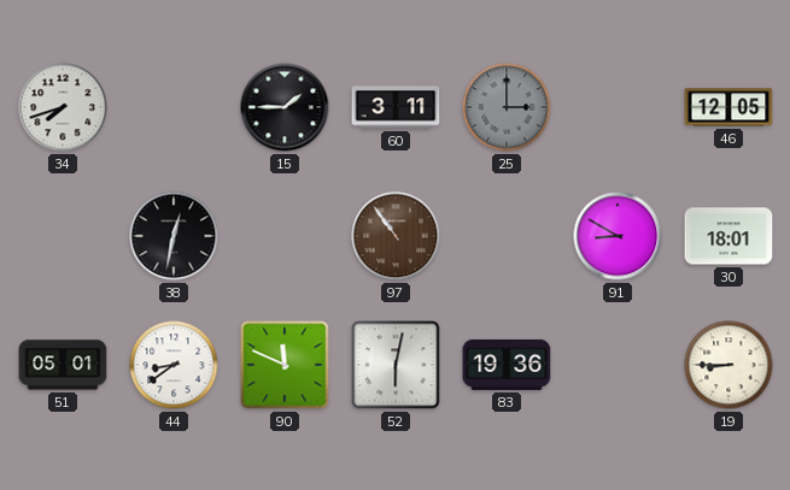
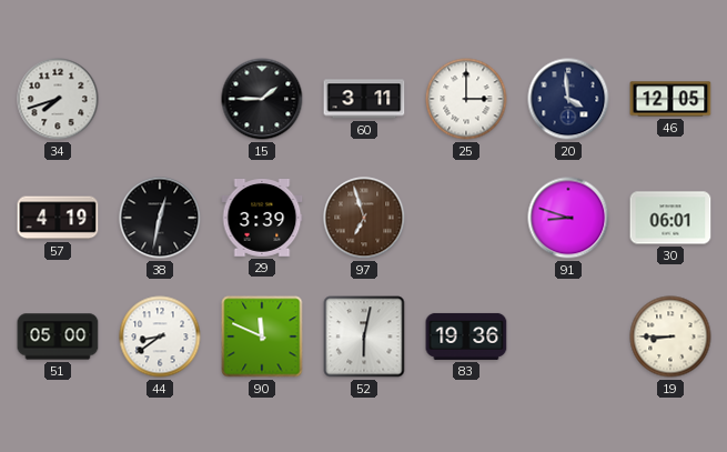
25 dial: grey -> white
20: none -> 3:59
57: none -> 4:19
29: none -> 3:39
97: 10:54 -> 6:57
91: 8:50 -> 8:48
30: 18:01 -> 06:01
51: 05:01 -> 05:00
